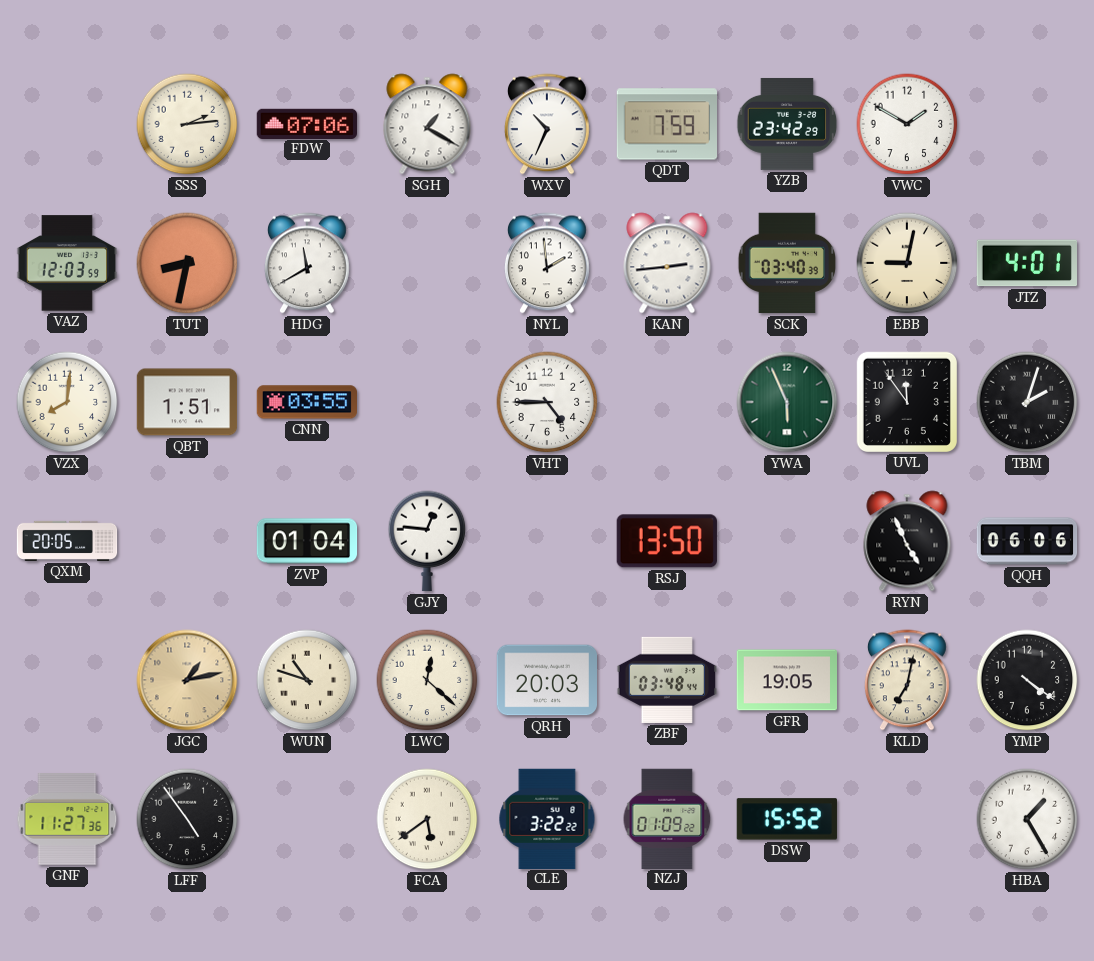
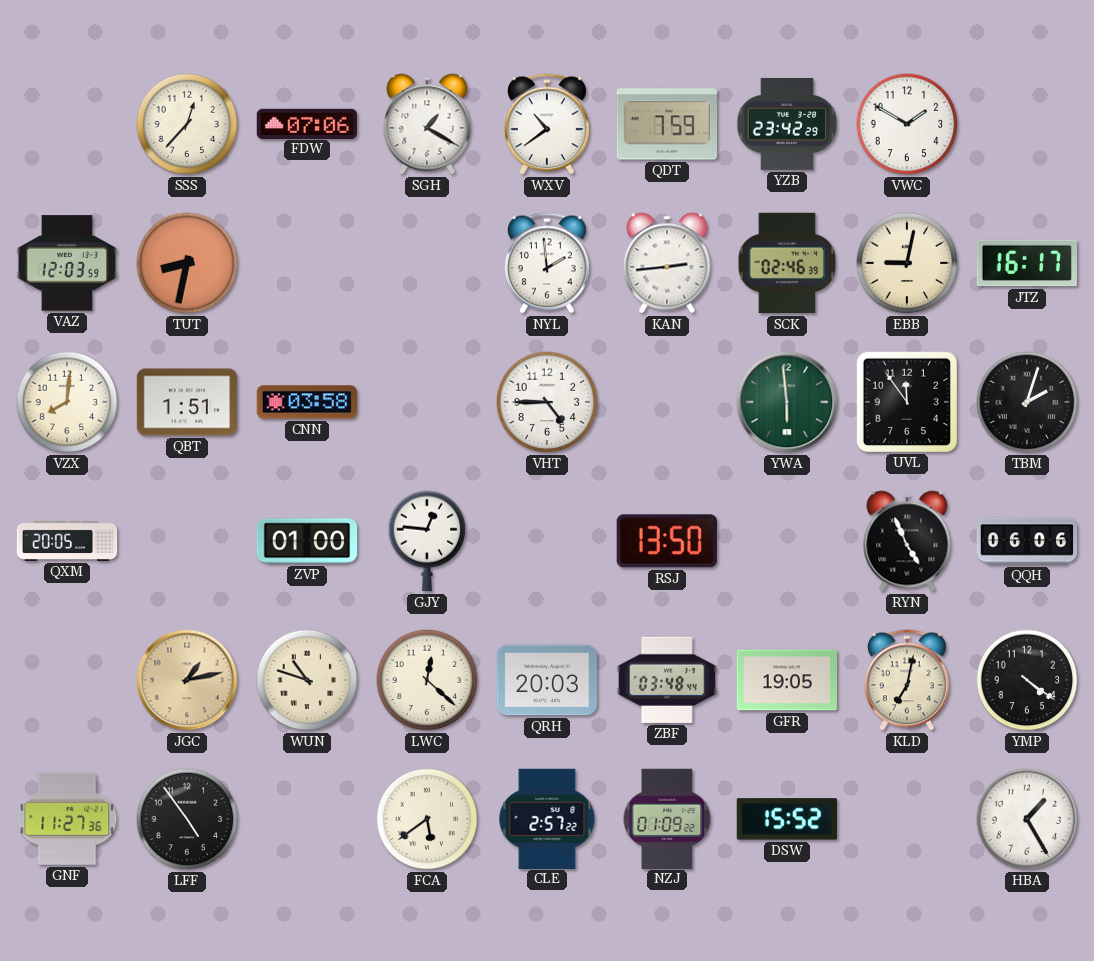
SSS: 2:14 -> 12:37
WXV: 10:34 -> 10:39
HDG: 11:40 -> none
SCK: 03:40 -> 02:46
JTZ: 4:01 -> 16:17
CNN: 03:55 -> 03:58
YWA: 5:56 -> 5:59
ZVP: 01:04 -> 01:00
CLE: 3:22 -> 2:57
